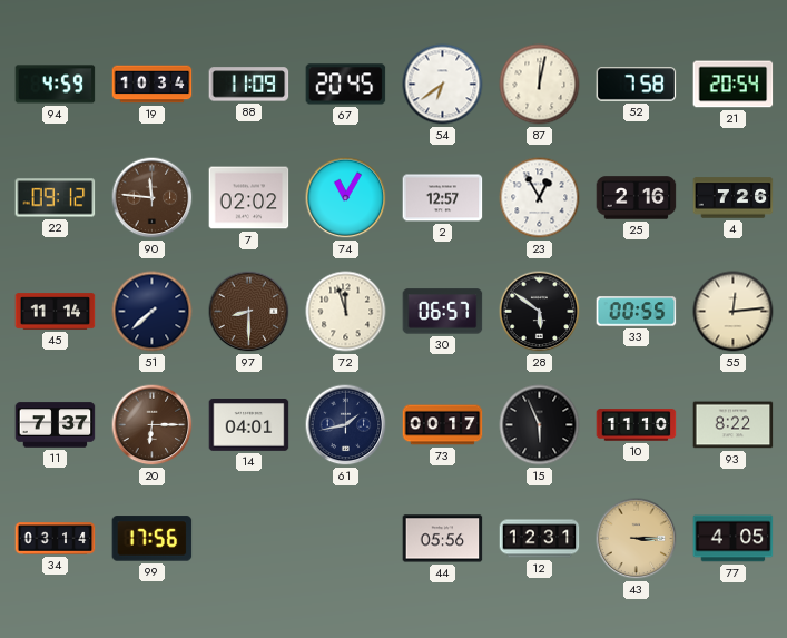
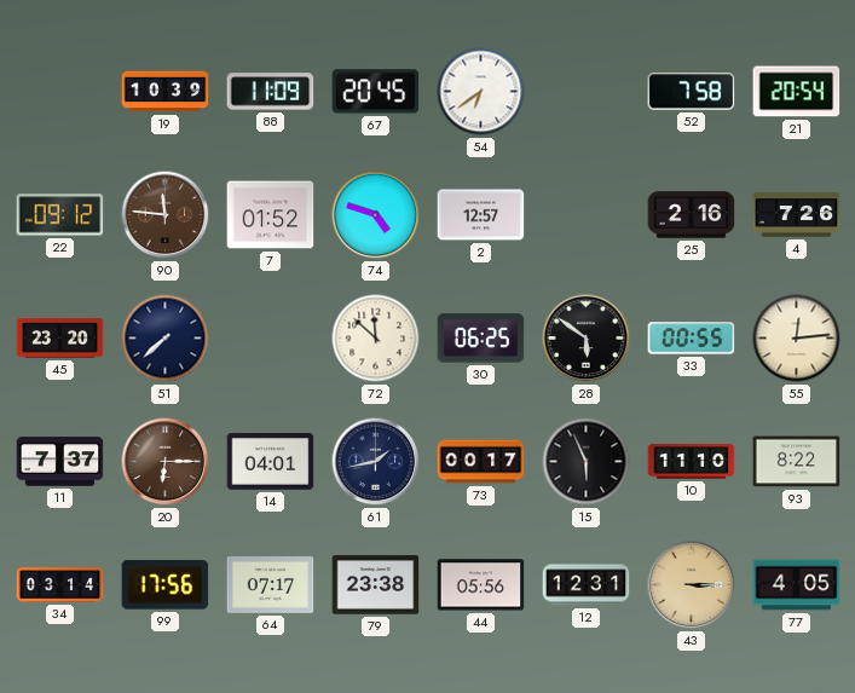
94: 4:59 -> none
19: 10:34 -> 10:39
87: 12:02 -> none
7: 02:02 -> 01:52
74: 11:05 -> 4:48
23: 12:55 -> none
45: 11:14 -> 23:20
97: 8:30 -> none
72: 11:57 -> 11:52
30: 06:57 -> 06:25
64: none -> 07:17
79: none -> 23:38
